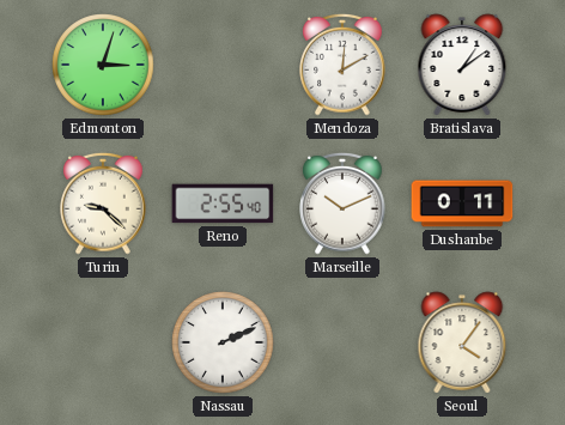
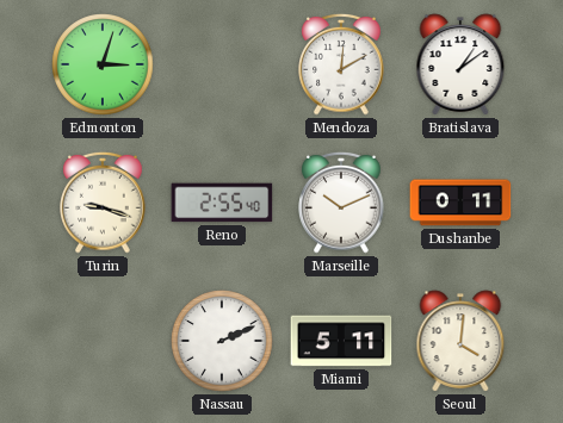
Turin: 9:22 -> 9:18
Miami: none -> 5:11
Seoul: 4:06 -> 4:01
